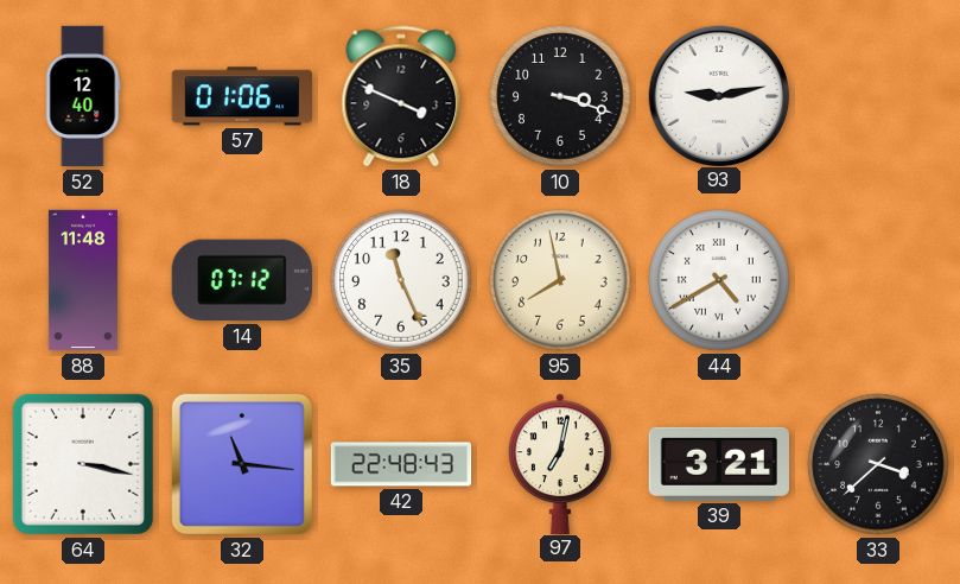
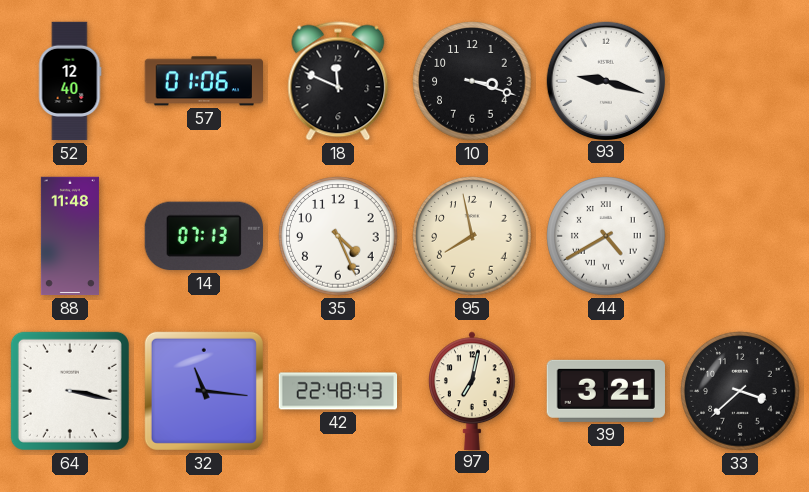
18: 3:49 -> 11:49
93: 9:13 -> 9:18
14: 07:12 -> 07:13
35: 11:26 -> 4:26
